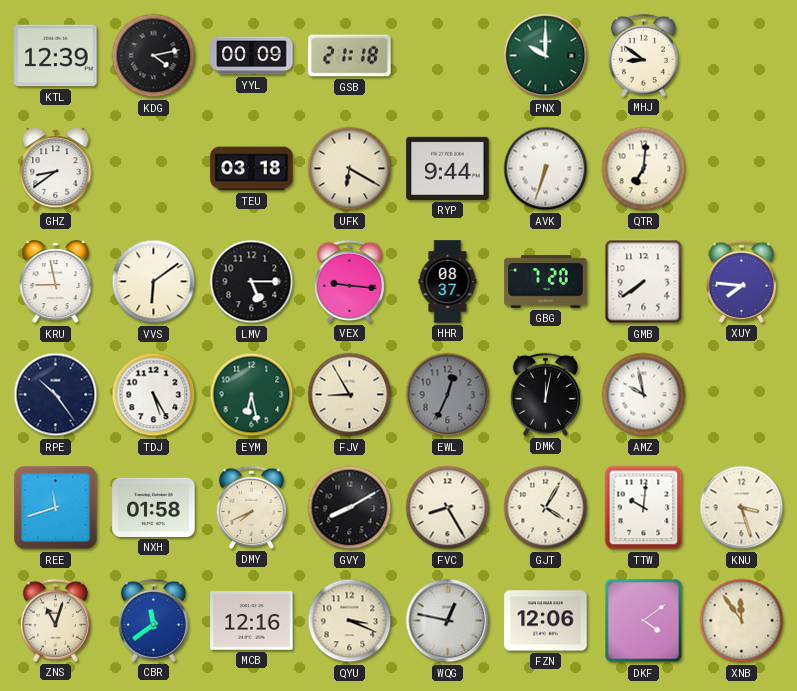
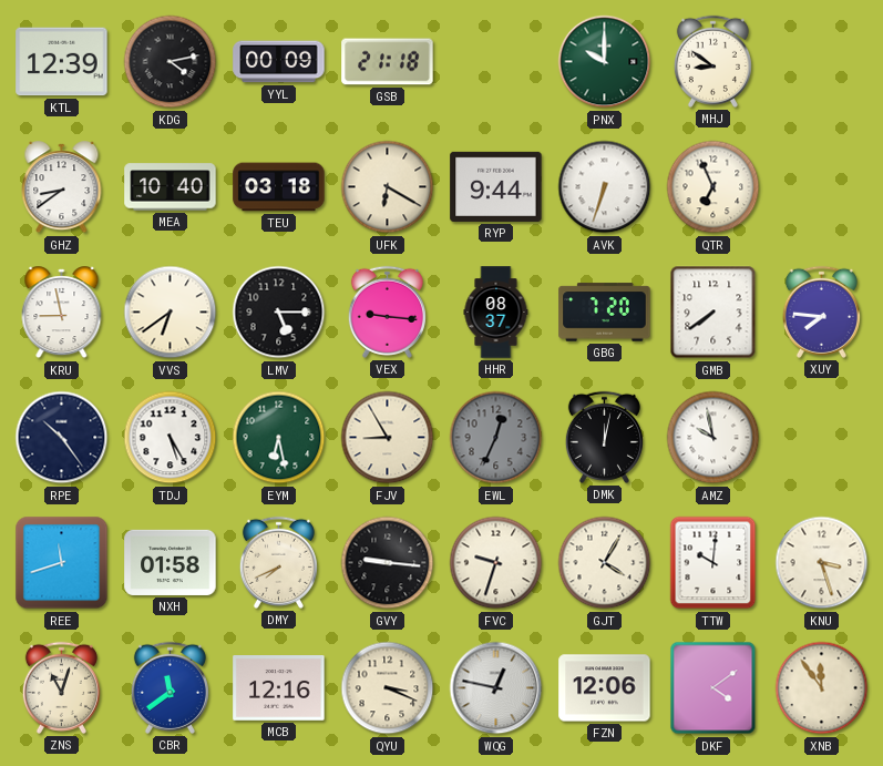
MEA: none -> 10:40
QTR: 7:01 -> 6:56
VVS: 6:09 -> 6:39
GVY: 8:10 -> 9:16
FVC: 8:25 -> 9:33
